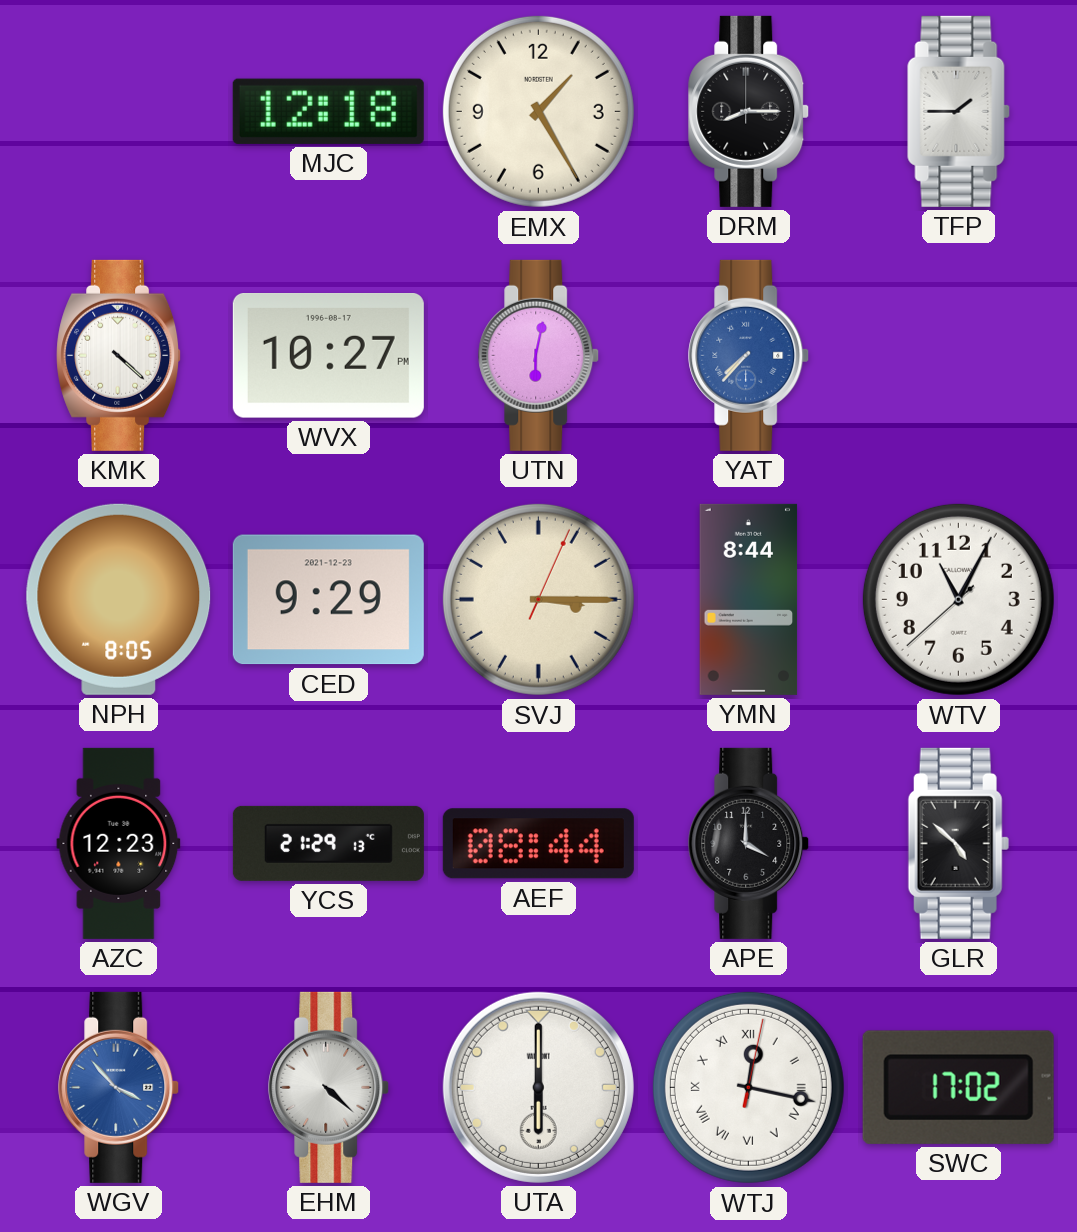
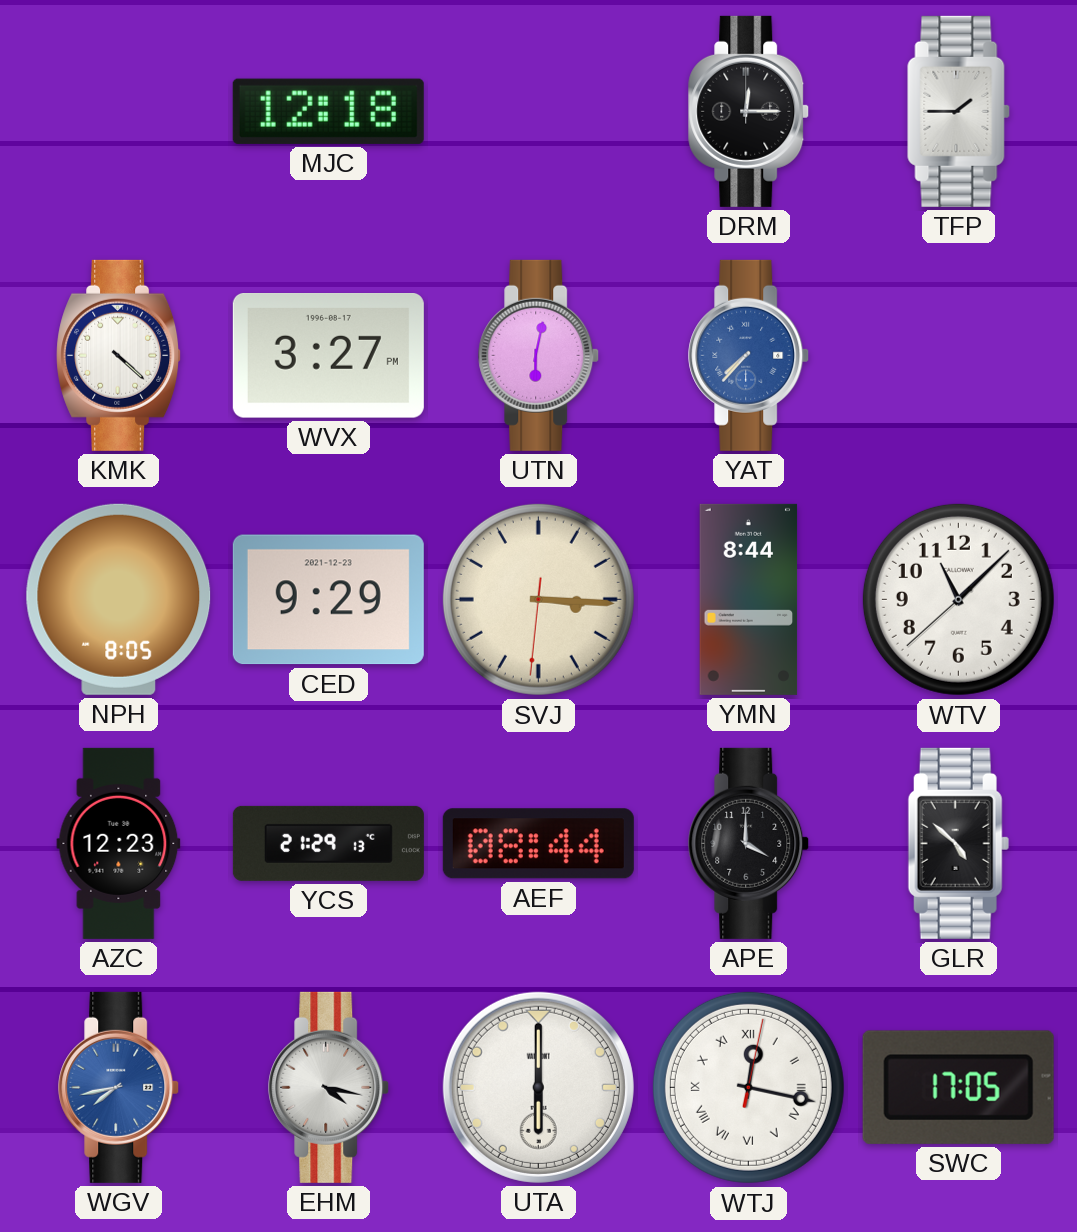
EMX: 1:25 -> none
DRM: 8:15 -> 12:15
WVX: 10:27 -> 3:27
SVJ: 3:15:04 -> 3:15:31
WTV: 11:04 -> 11:07
WGV: 3:53 -> 7:43
EHM: 4:22 -> 4:17
SWC: 17:02 -> 17:05
